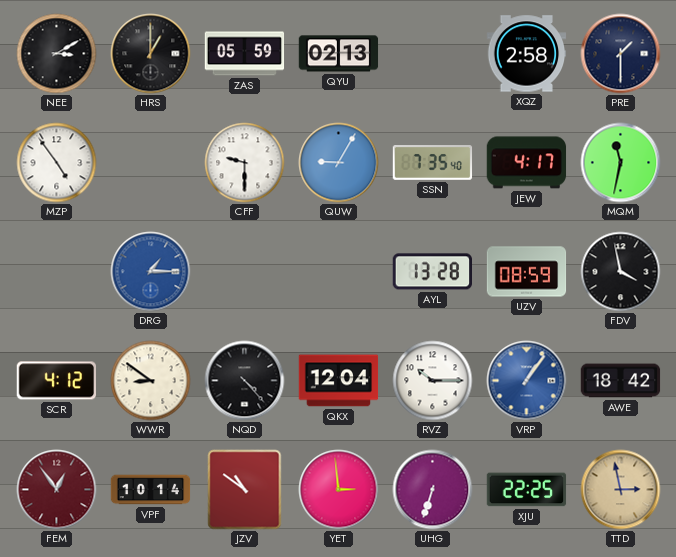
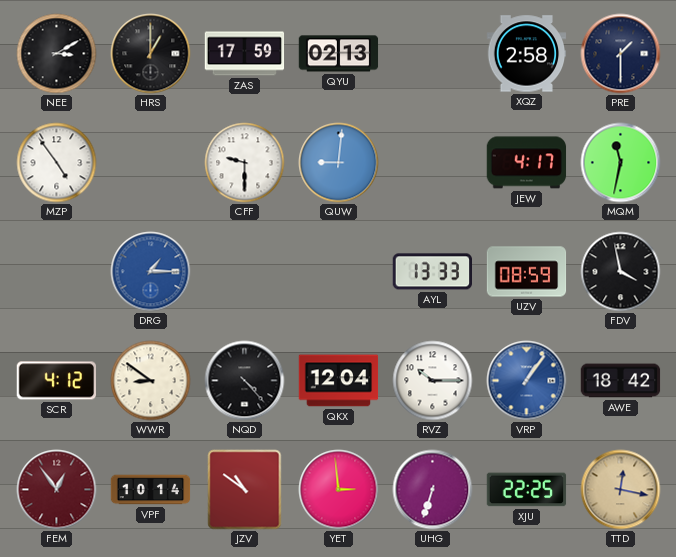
ZAS: 05:59 -> 17:59
QUW: 9:05 -> 9:01
SSN: 7:35 -> none
AYL: 13:28 -> 13:33
TTD: 2:58 -> 12:17
